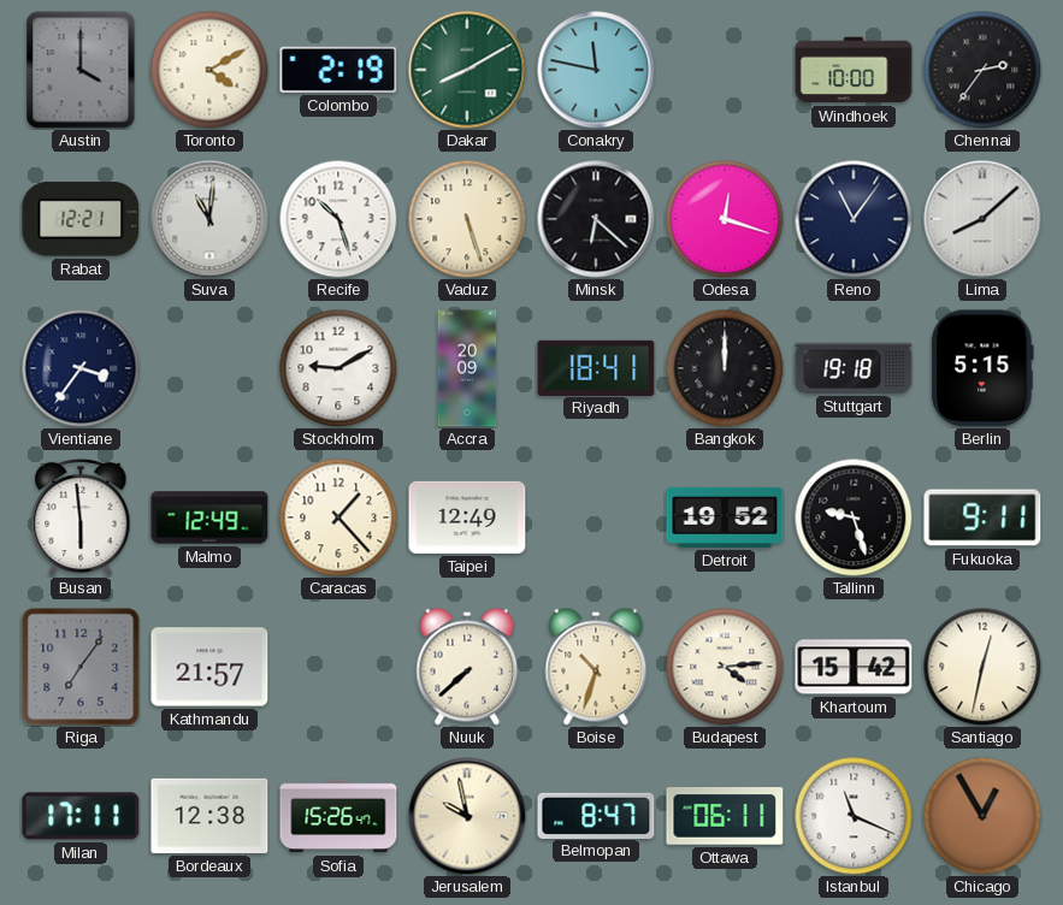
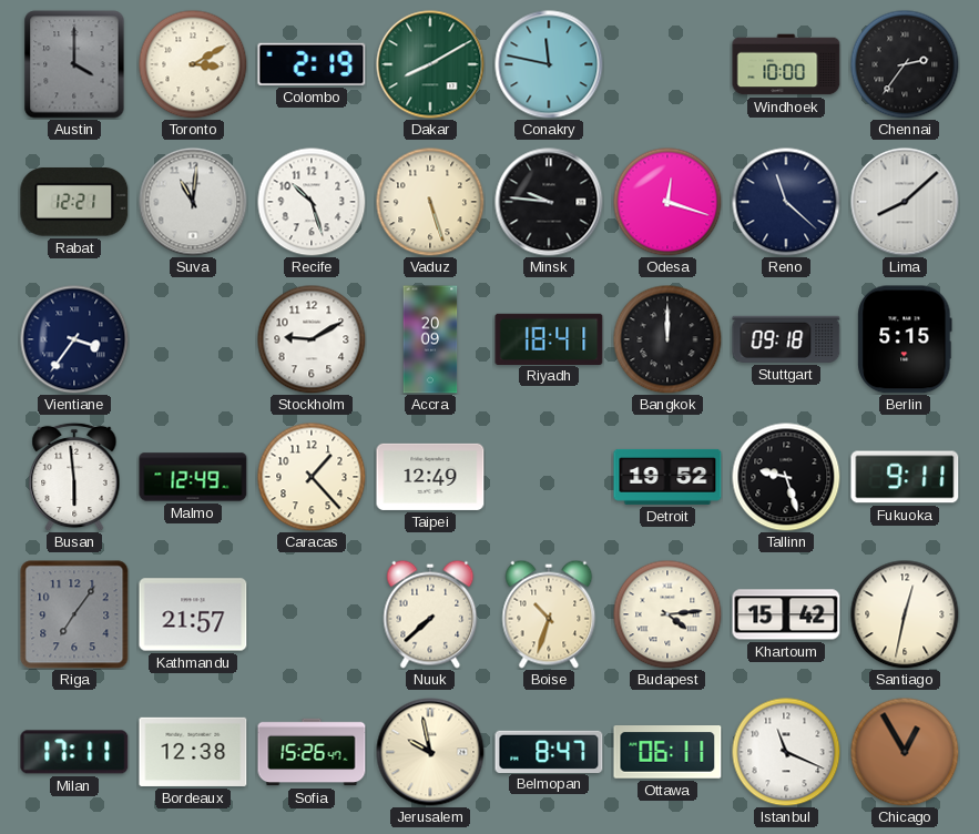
Toronto: 4:10 -> 3:10
Minsk: 6:22 -> 9:46
Reno: 11:06 -> 11:22
Stuttgart: 19:18 -> 09:18
